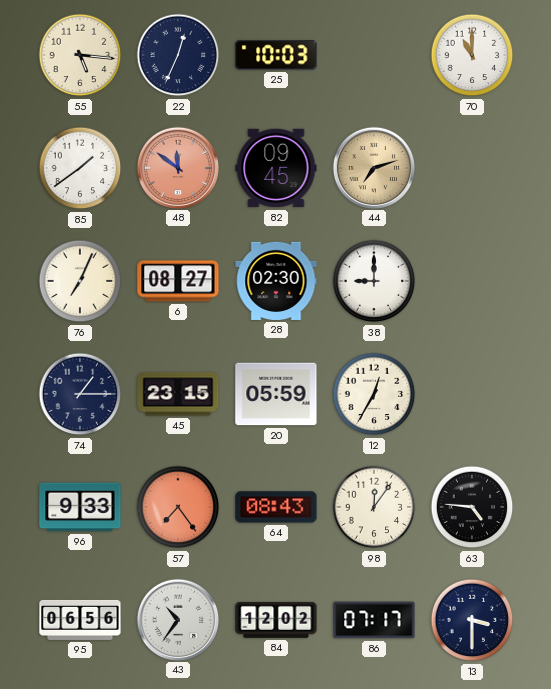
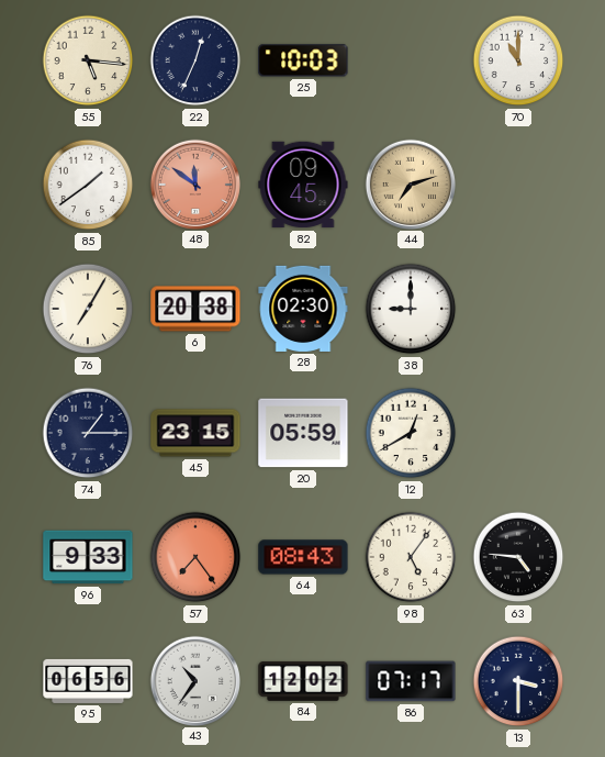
76: 7:04 -> 7:05
6: 08:27 -> 20:38
12: 12:35 -> 12:40
98: 12:06 -> 5:06
